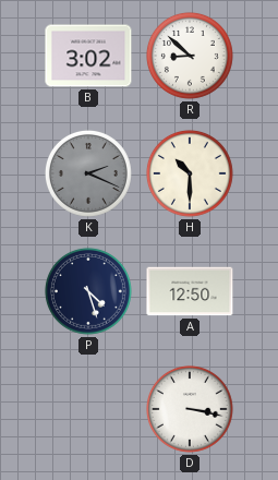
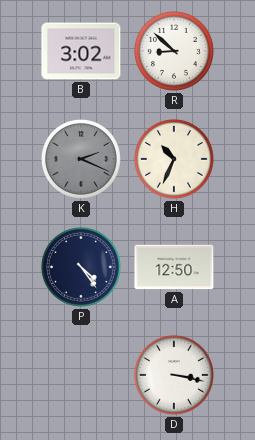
H: 10:30 -> 10:34
P: 4:27 -> 4:24
